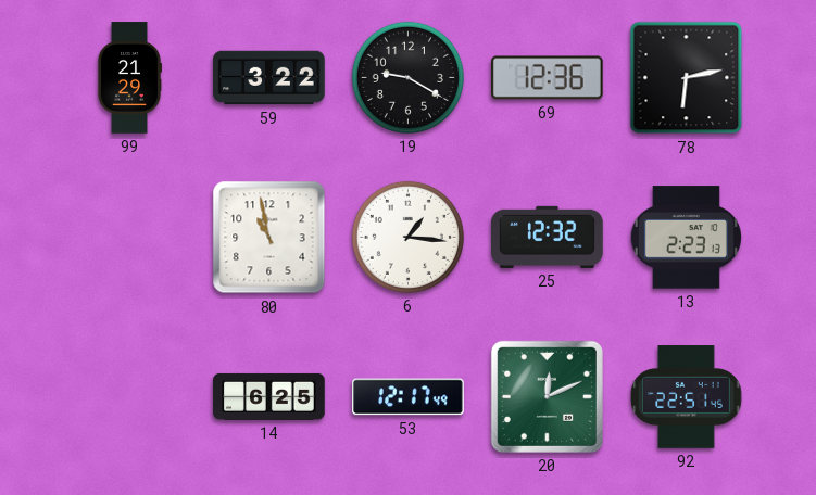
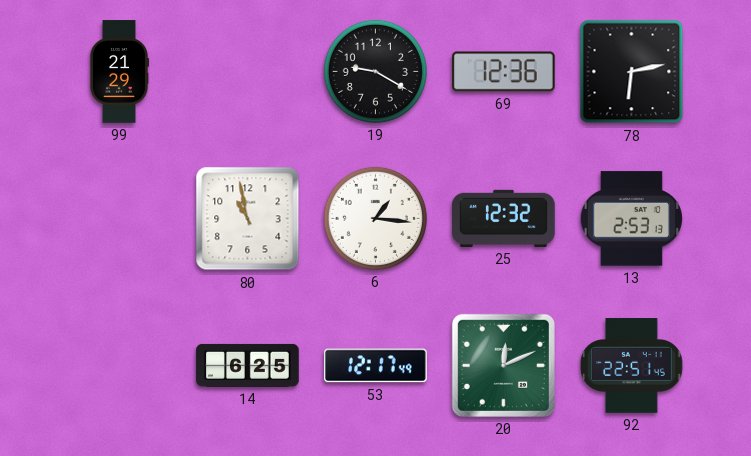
59: 3:22 -> none
13: 2:23 -> 2:53
